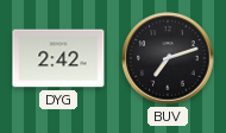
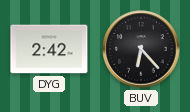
BUV: 7:12 -> 6:23
